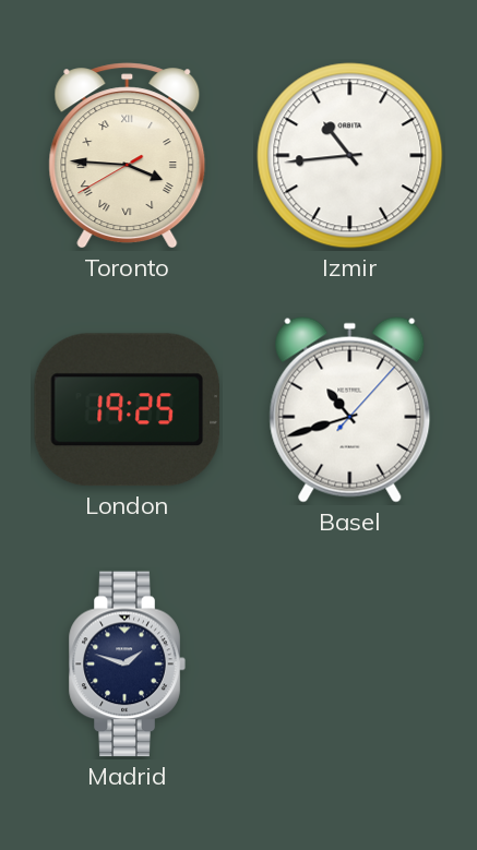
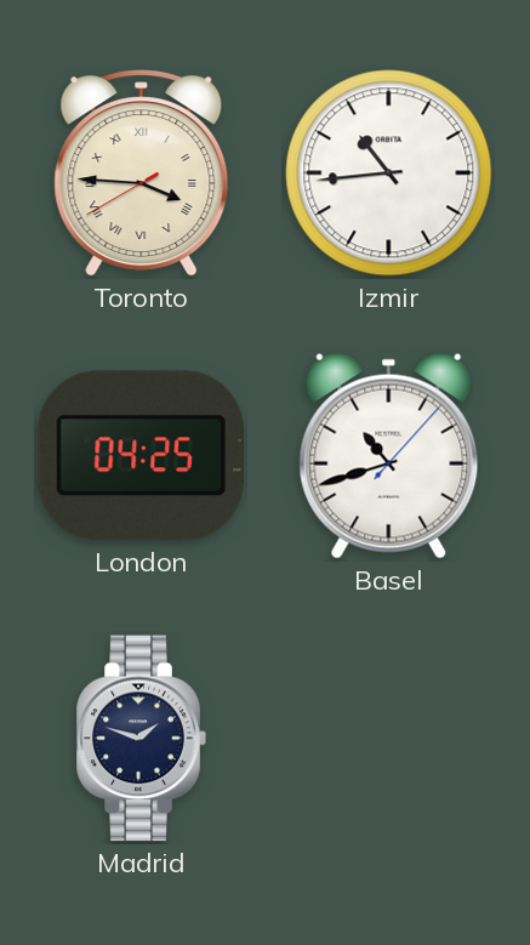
London: 19:25 -> 04:25
